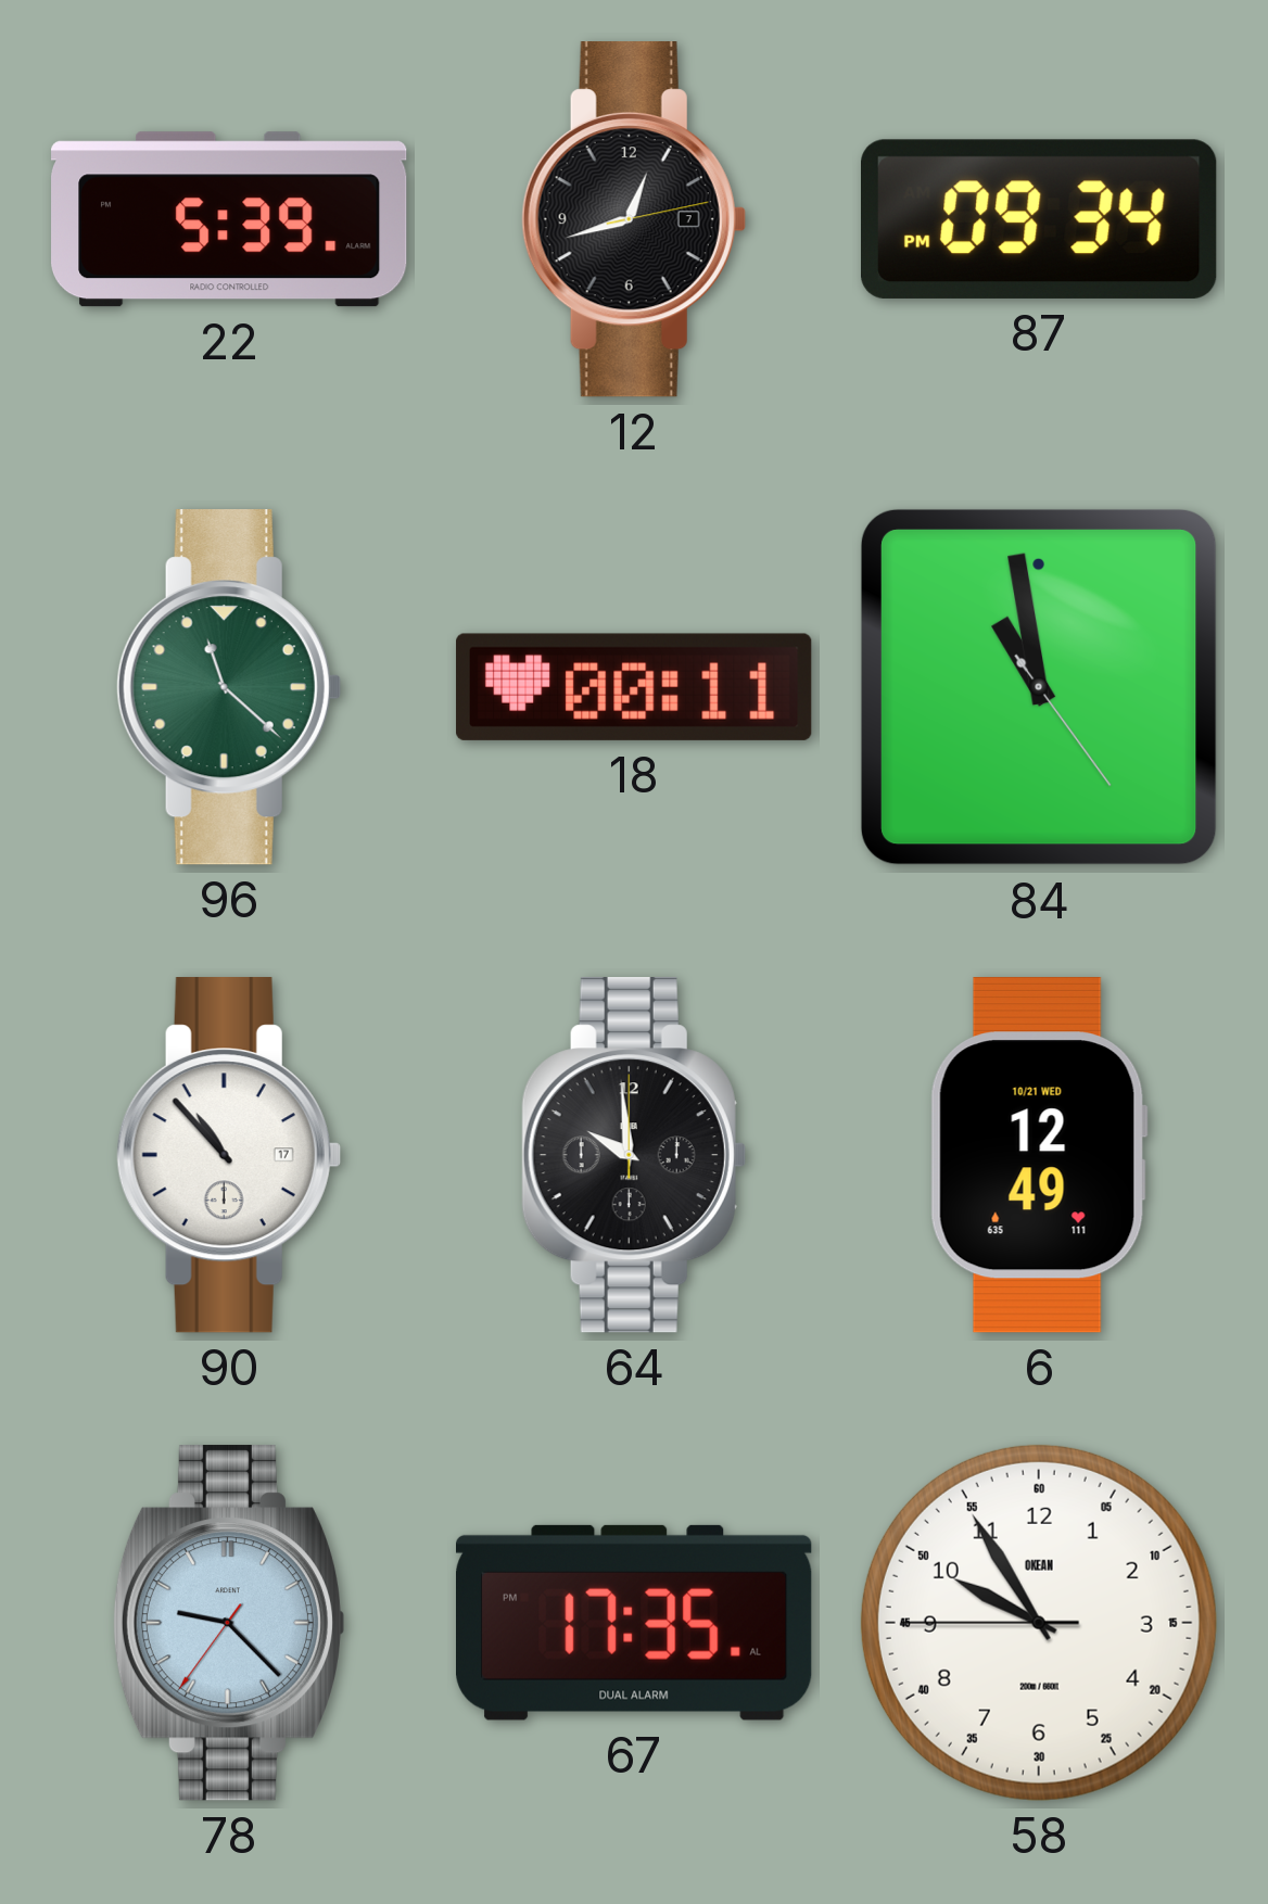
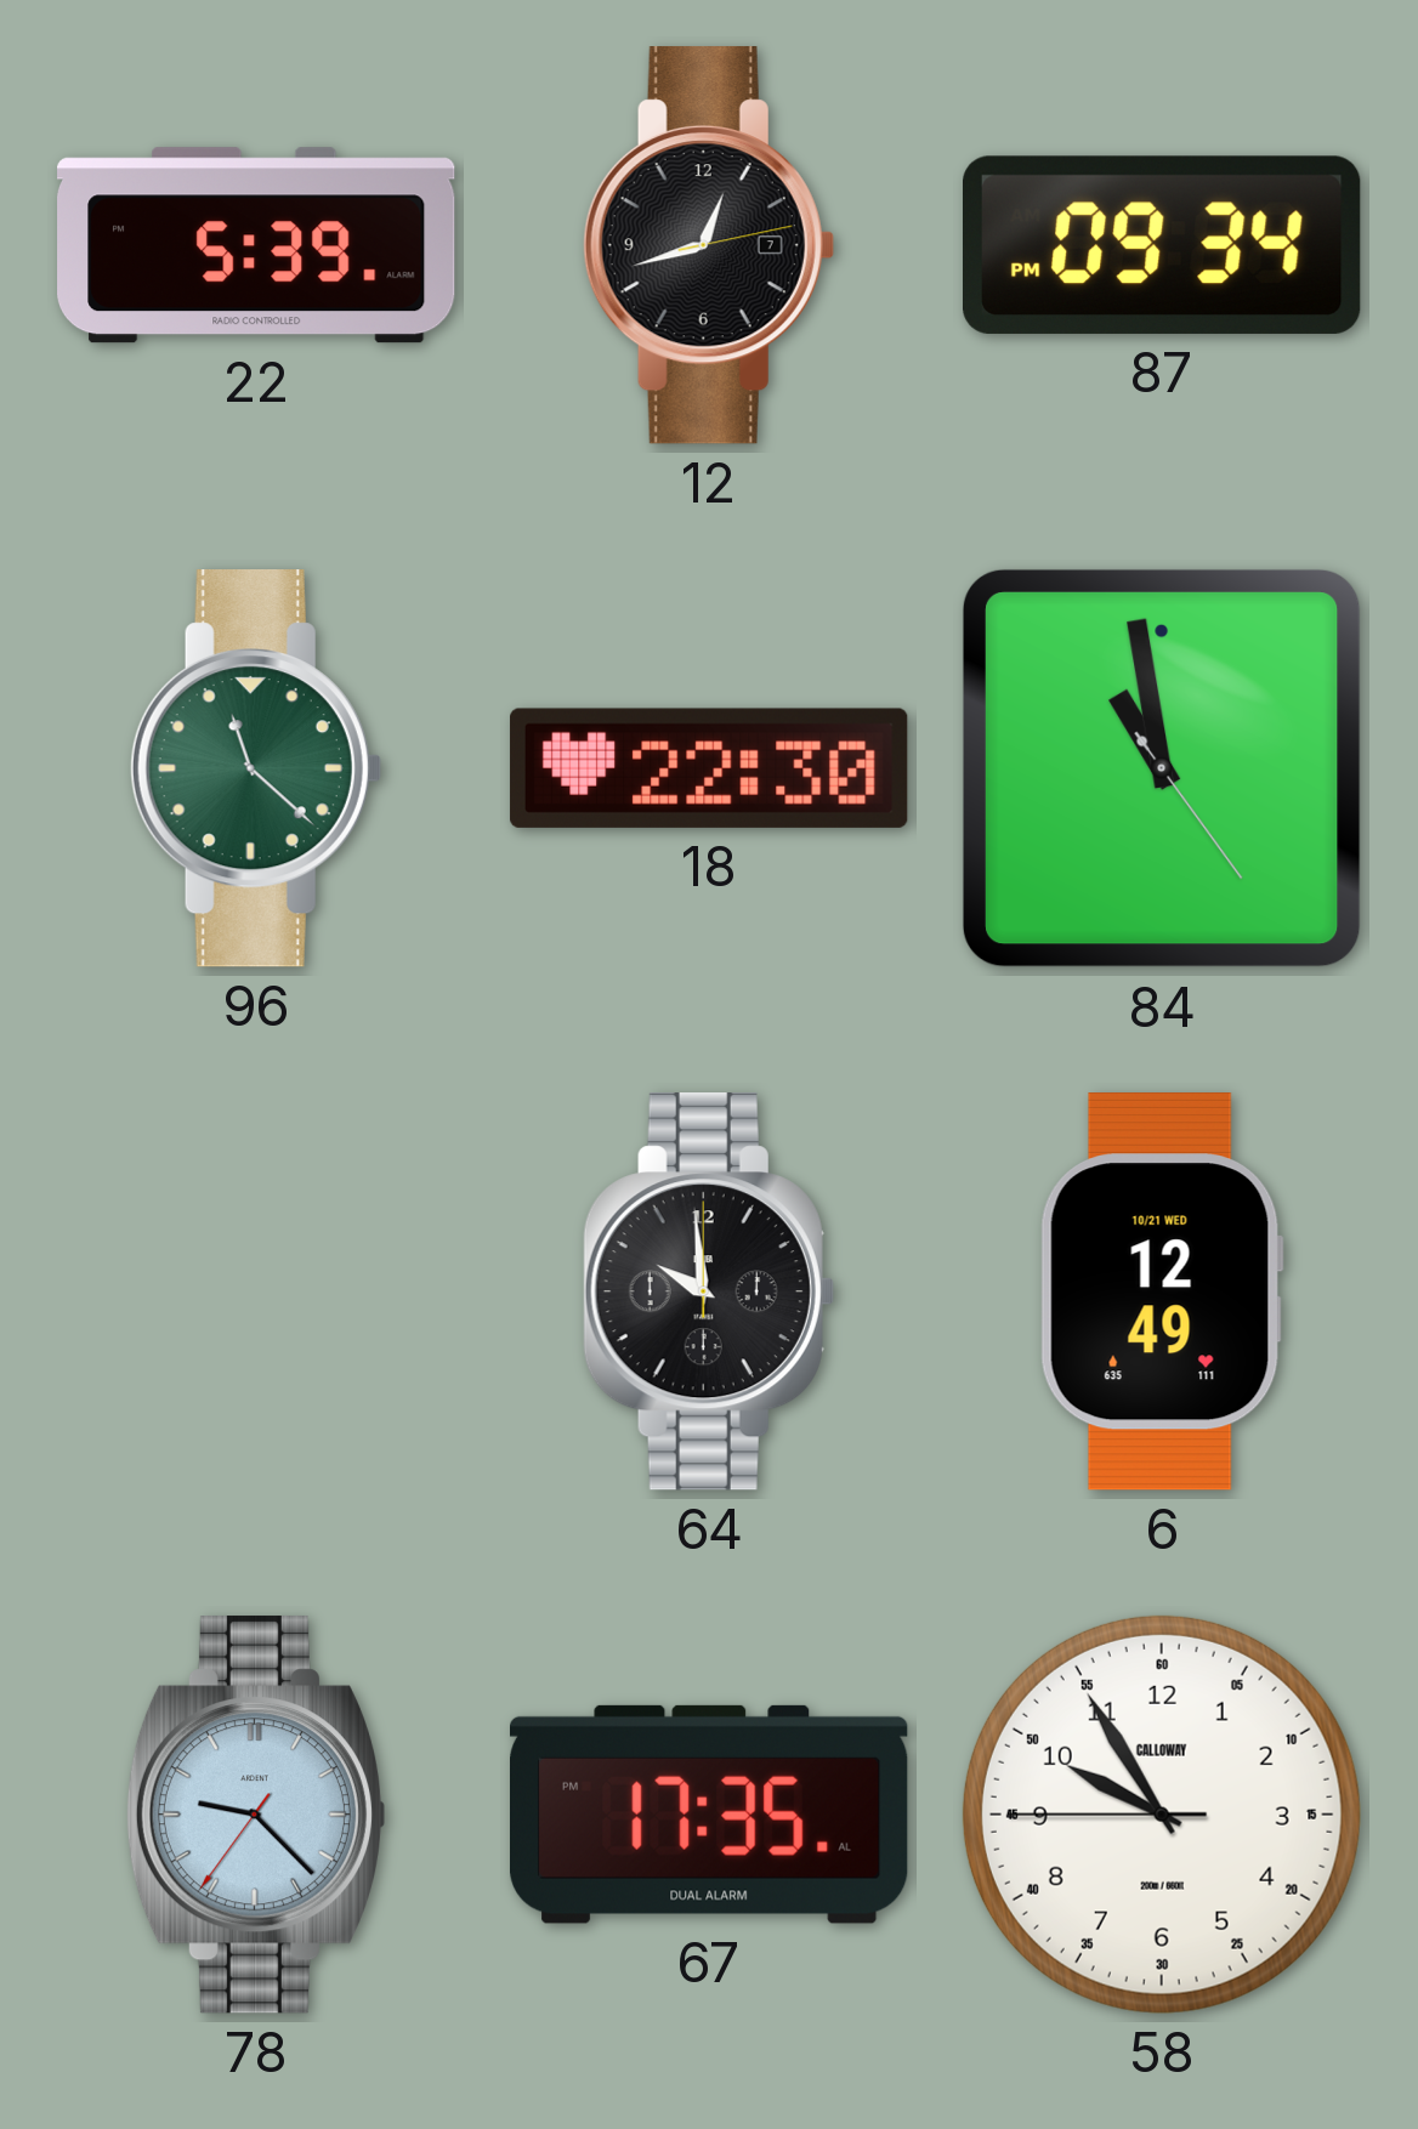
18: 00:11 -> 22:30
90: 10:53 -> none
58 brand: OKEAN -> CALLOWAY
